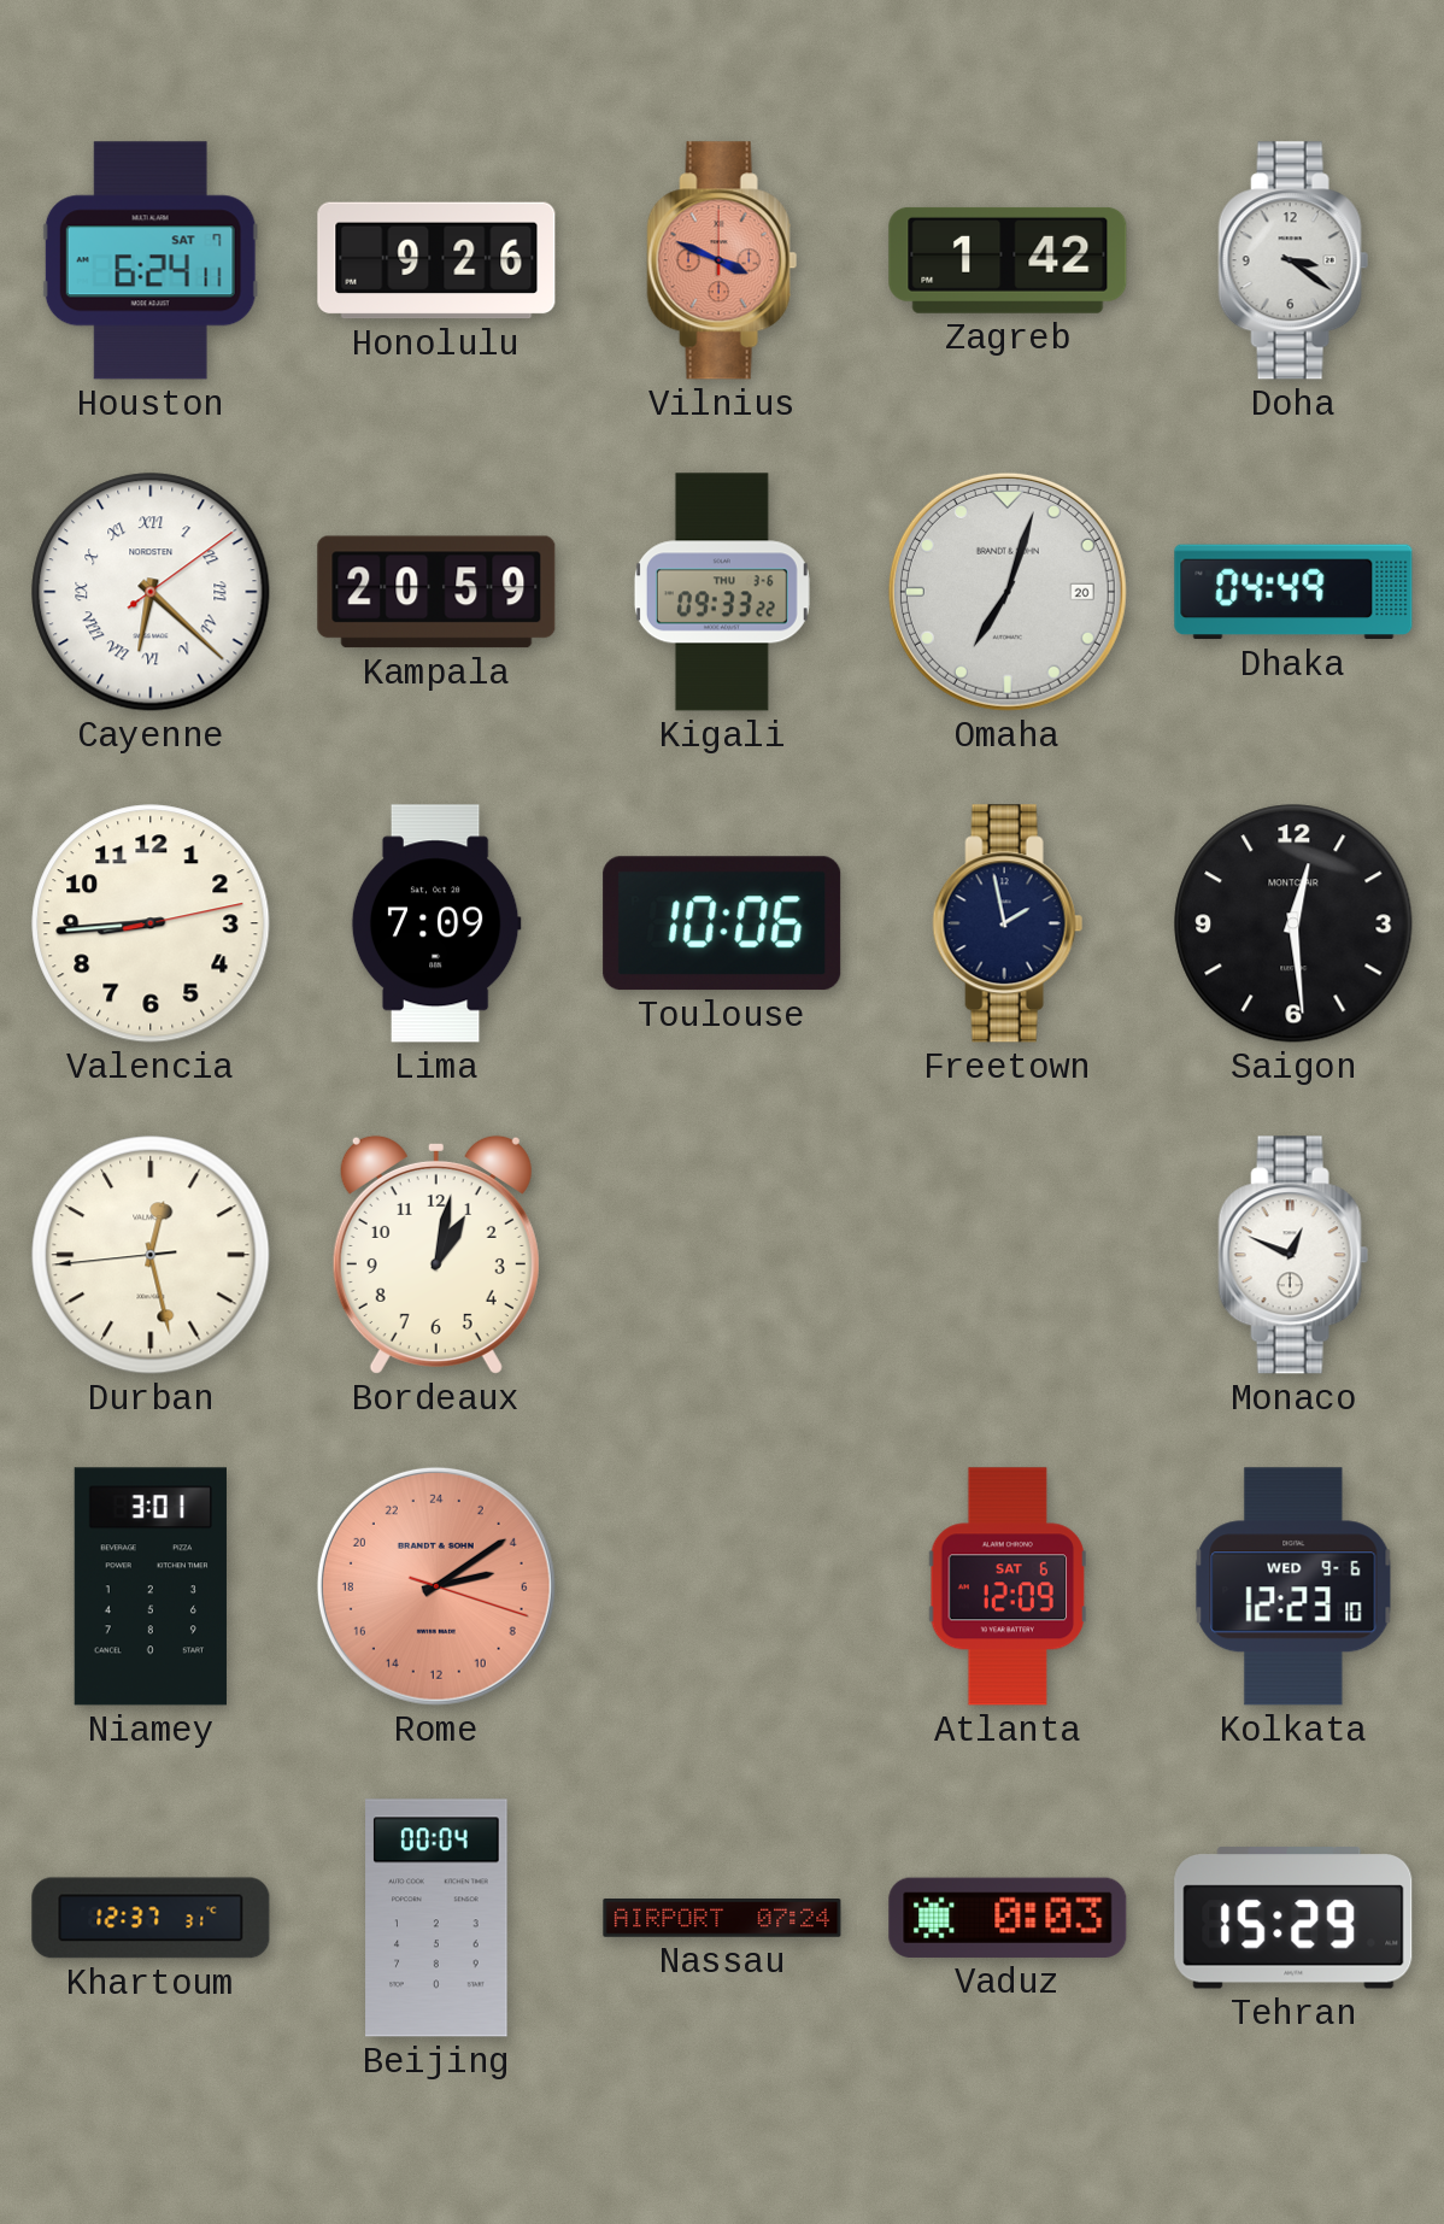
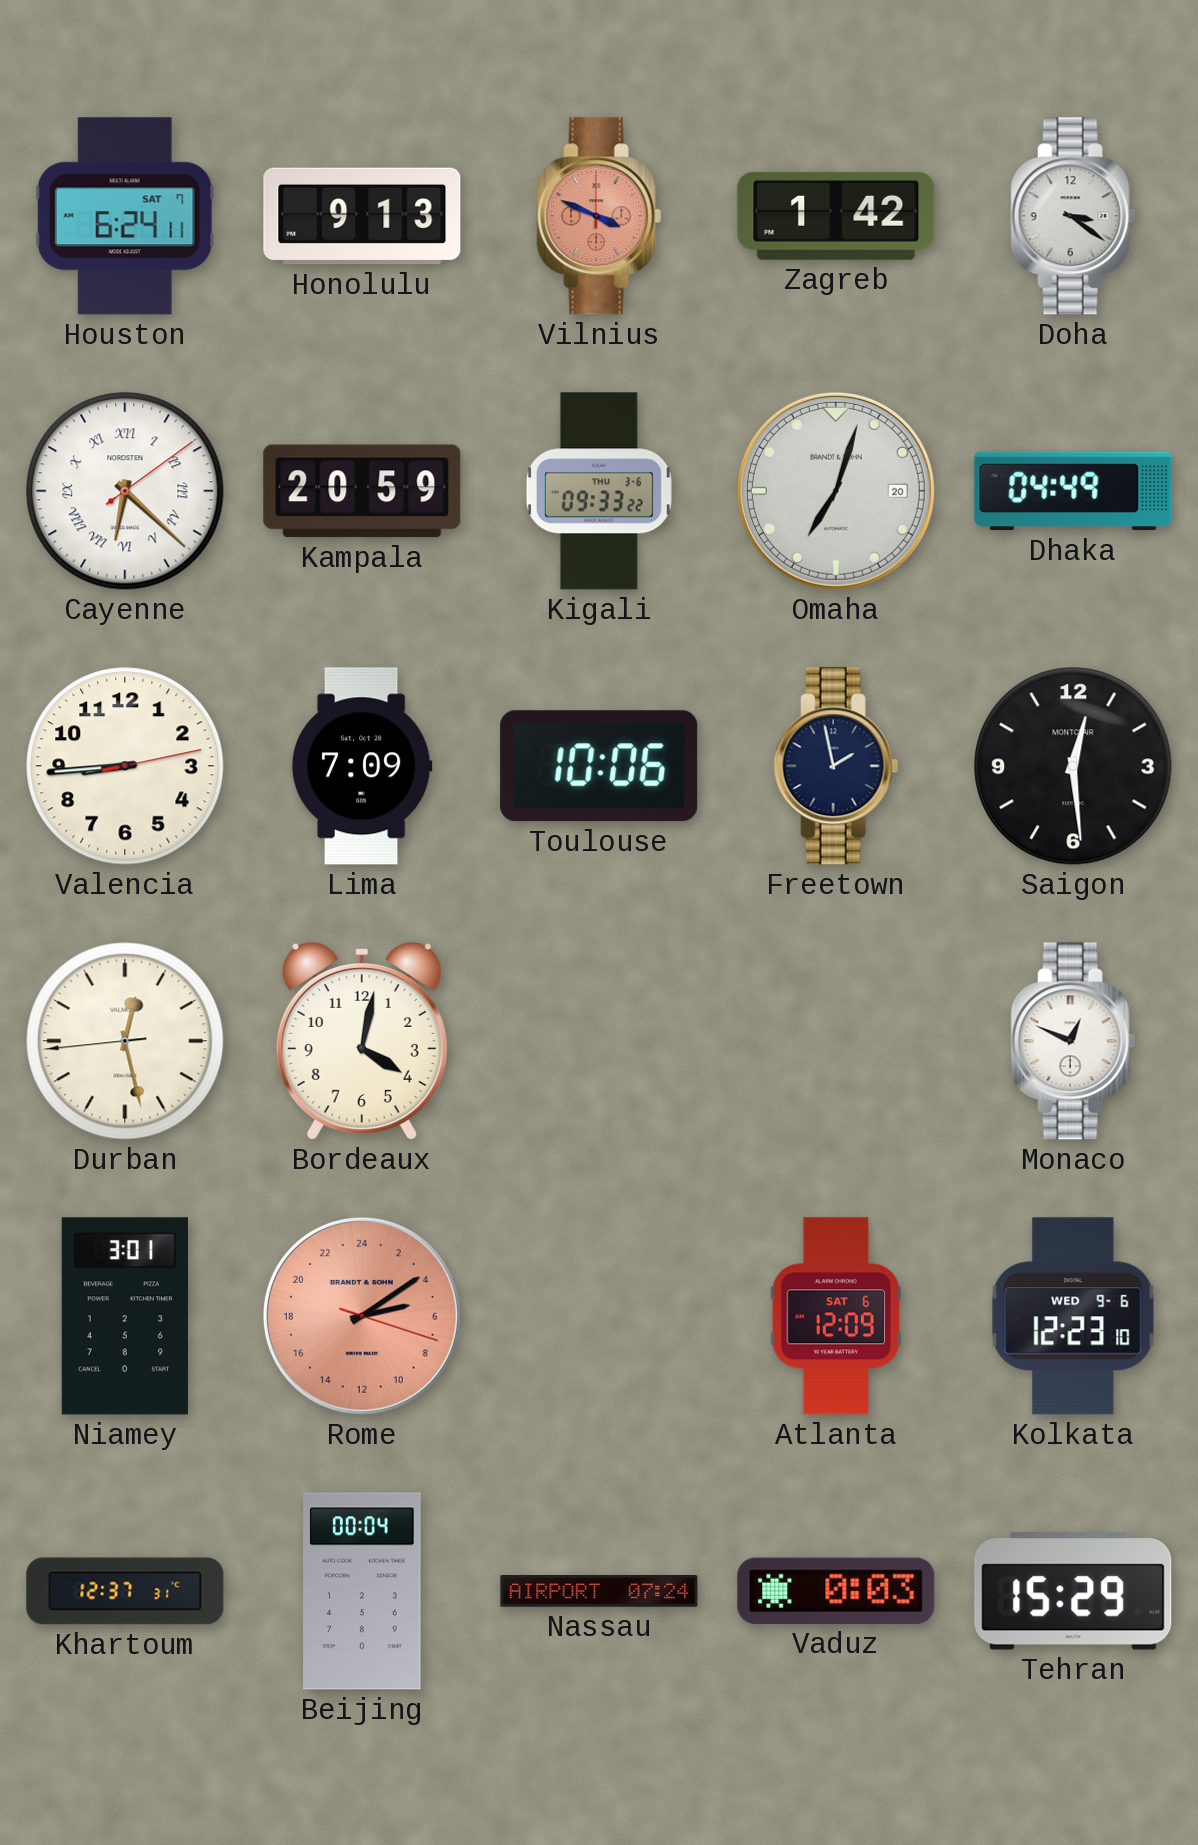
Honolulu: 9:26 -> 9:13
Bordeaux: 1:02 -> 4:02
